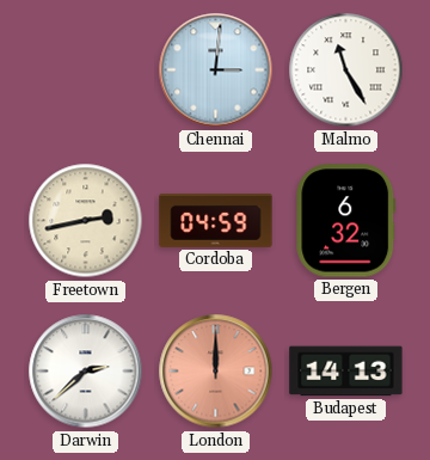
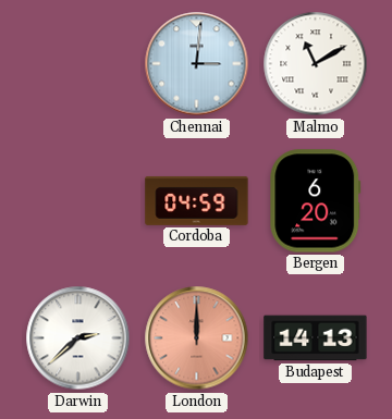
Malmo: 11:25 -> 11:10
Freetown: 2:43 -> none
Bergen: 6:32 -> 6:20
